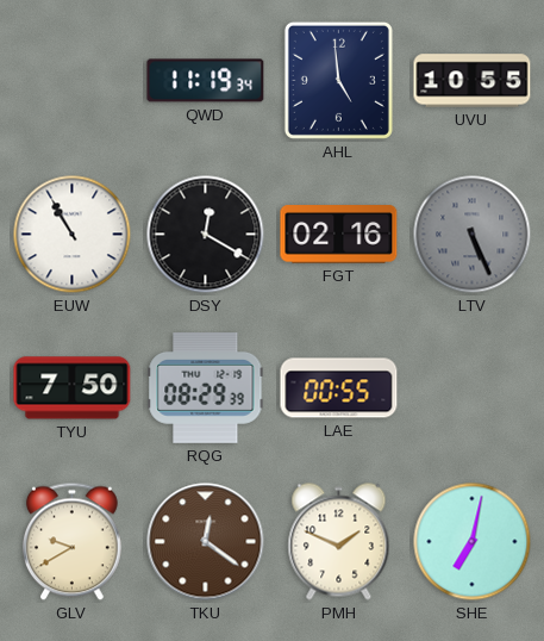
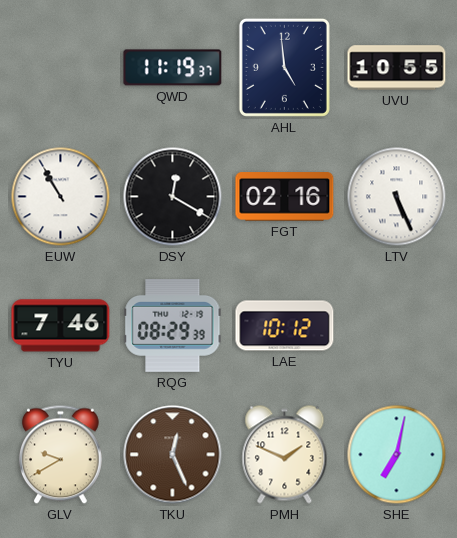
QWD: 11:19:34 -> 11:19:37
LTV dial: grey -> white
TYU: 7:50 -> 7:46
LAE: 00:55 -> 10:12
TKU: 12:21 -> 12:26
